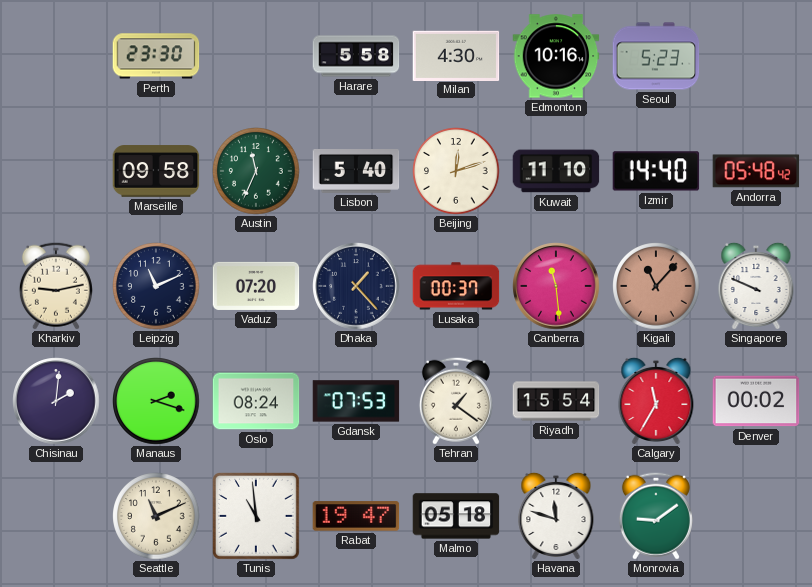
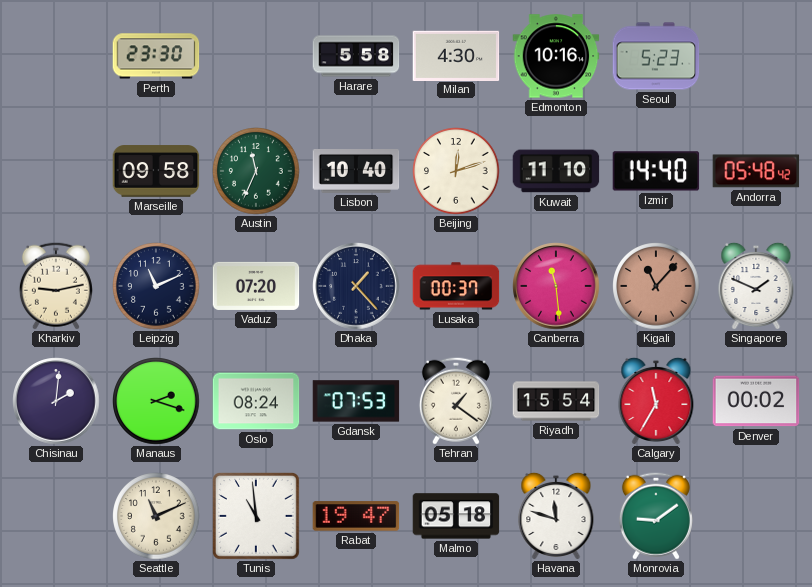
Lisbon: 5:40 -> 10:40
Singapore: 9:49 -> 1:49
